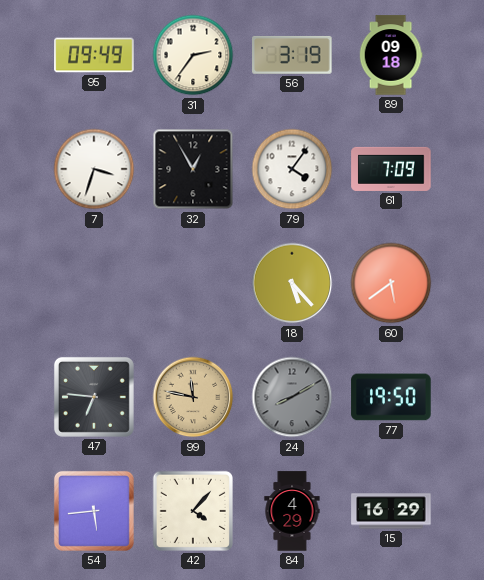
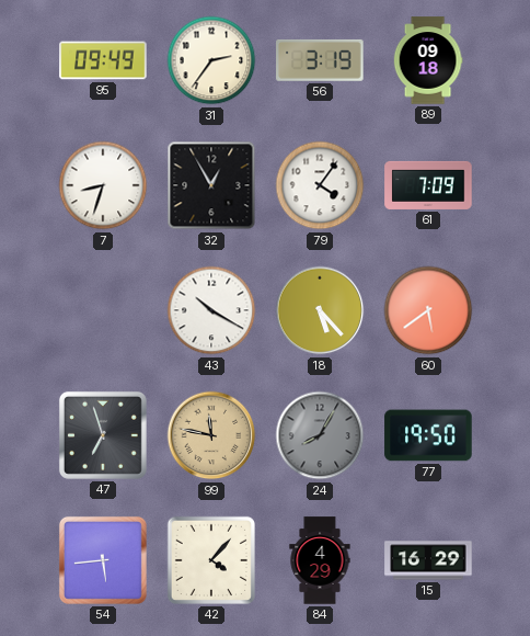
7: 3:33 -> 8:33
43: none -> 10:20
47: 6:46 -> 6:57
24: 8:10 -> 8:05
